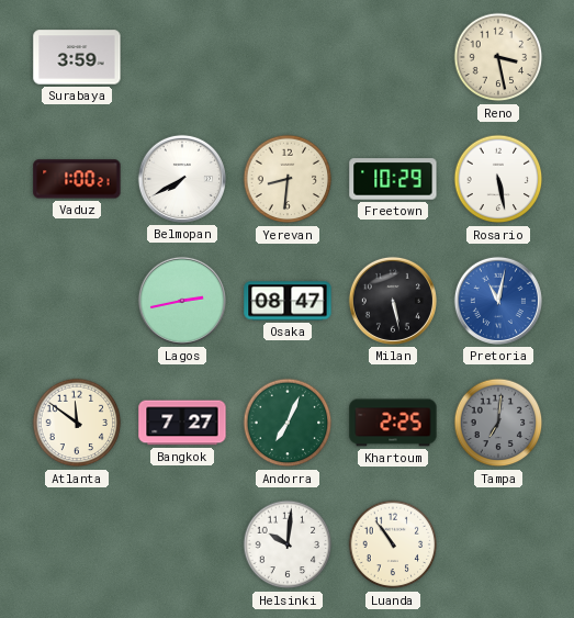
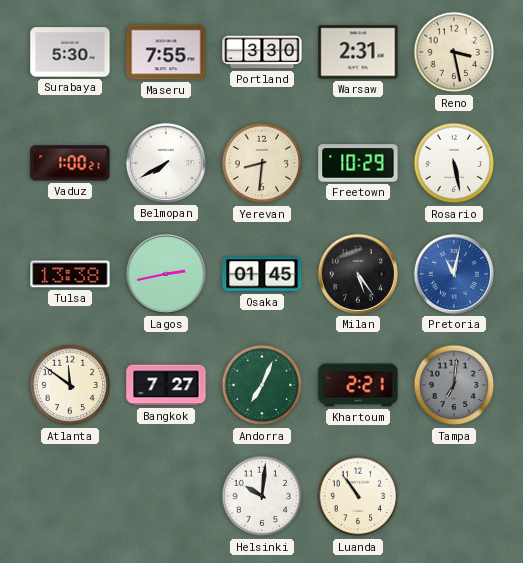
Surabaya: 3:59 -> 5:30
Maseru: none -> 7:55
Portland: none -> 3:30
Warsaw: none -> 2:31
Tulsa: none -> 13:38
Osaka: 08:47 -> 01:45
Milan: 5:28 -> 5:24
Khartoum: 2:25 -> 2:21
